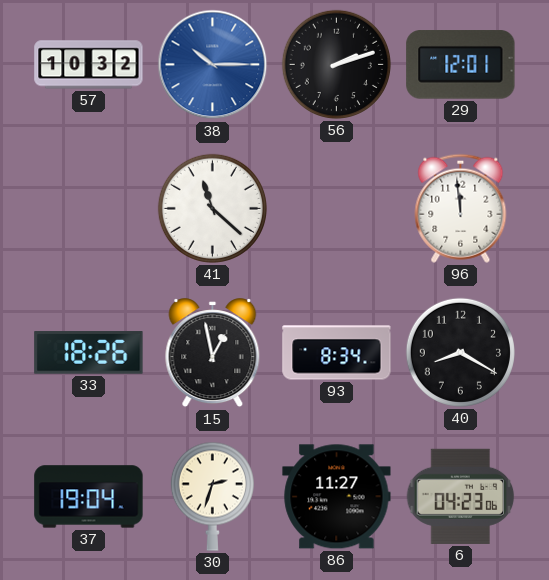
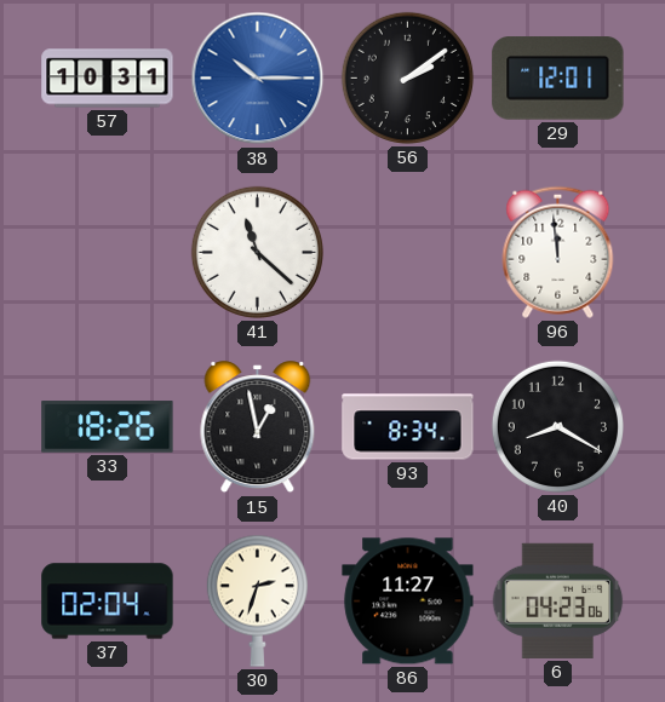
57: 10:32 -> 10:31
56: 2:12 -> 2:09
37: 19:04 -> 02:04
